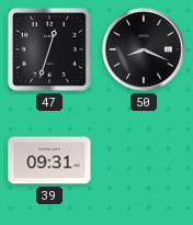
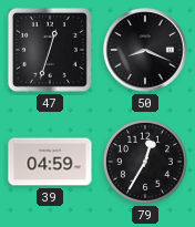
39: 09:31 -> 04:59
79: none -> 12:35
